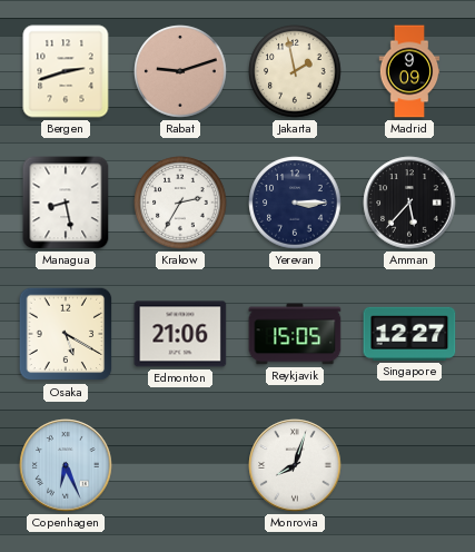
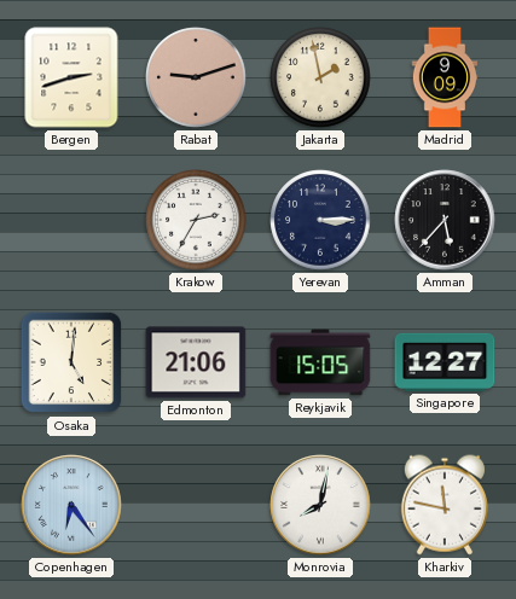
Managua: 8:28 -> none
Osaka: 5:20 -> 5:01
Copenhagen: 6:26 -> 6:24
Monrovia: 8:03 -> 8:02
Kharkiv: none -> 11:47
